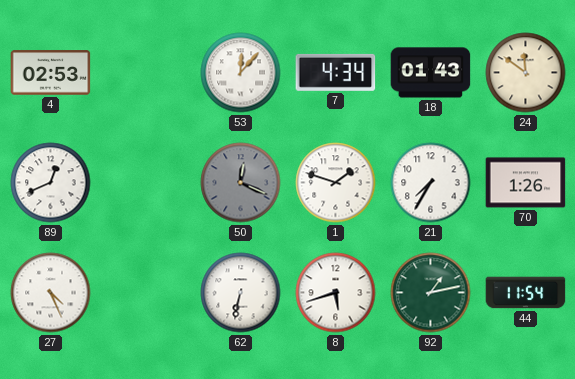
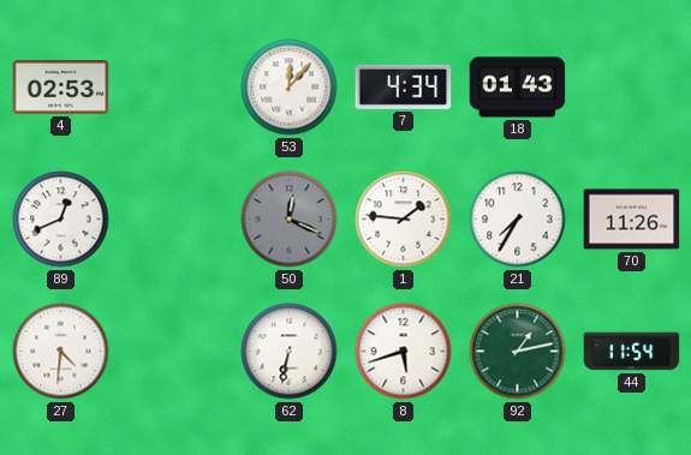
24: 11:51 -> none
1: 1:48 -> 1:46
70: 1:26 -> 11:26
27: 4:26 -> 4:31
